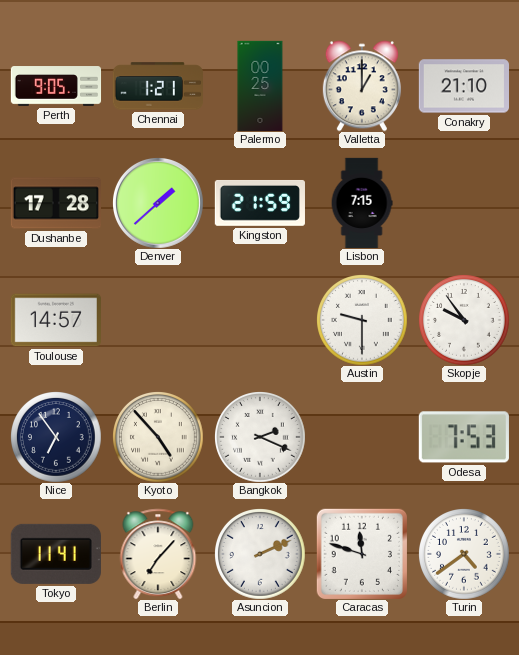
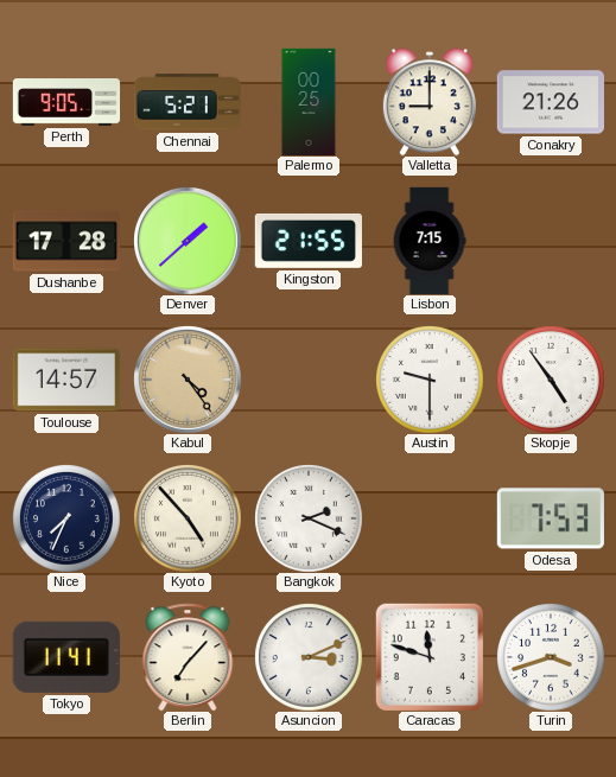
Chennai: 1:21 -> 5:21
Valletta: 1:00 -> 9:00
Conakry: 21:10 -> 21:26
Kingston: 21:59 -> 21:55
Kabul: none -> 4:24
Skopje: 9:54 -> 4:54
Nice: 6:54 -> 7:34
Asuncion: 2:11 -> 3:11
Turin: 4:39 -> 3:42
